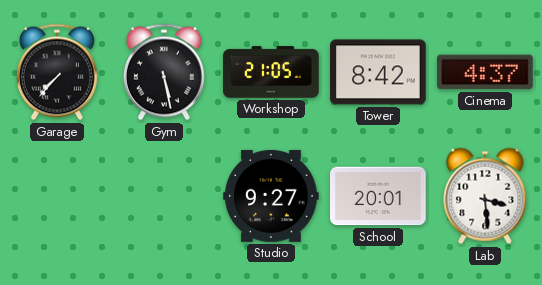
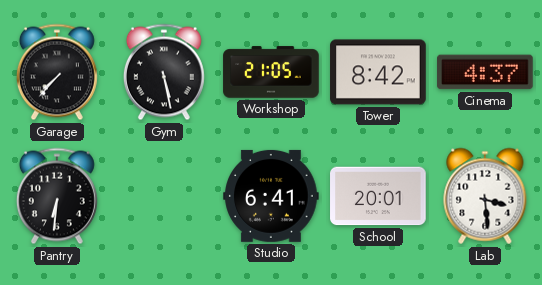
Pantry: none -> 6:31
Studio: 9:27 -> 6:41
